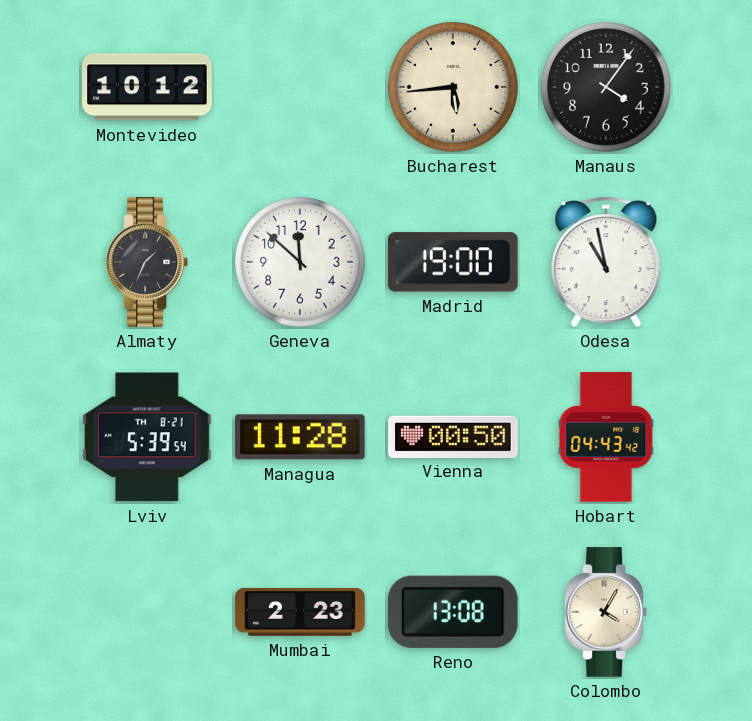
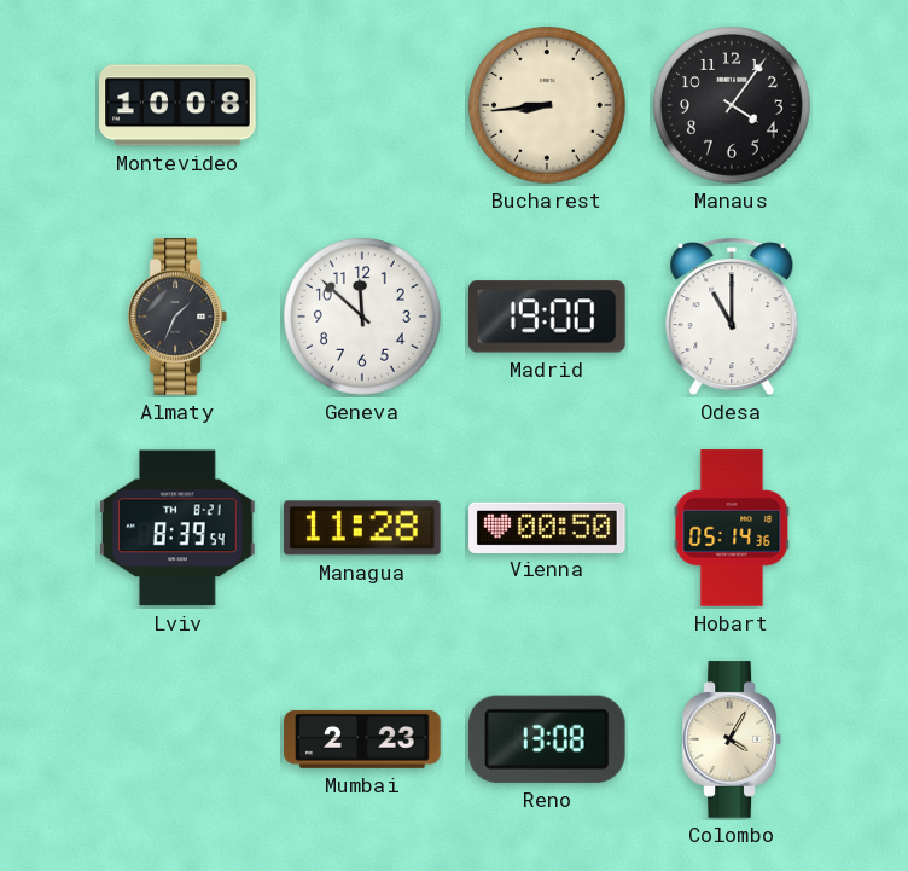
Montevideo: 10:12 -> 10:08
Bucharest: 5:44 -> 8:44
Odesa: 10:58 -> 11:00
Lviv: 5:39 -> 8:39
Hobart: 04:43 -> 05:14
